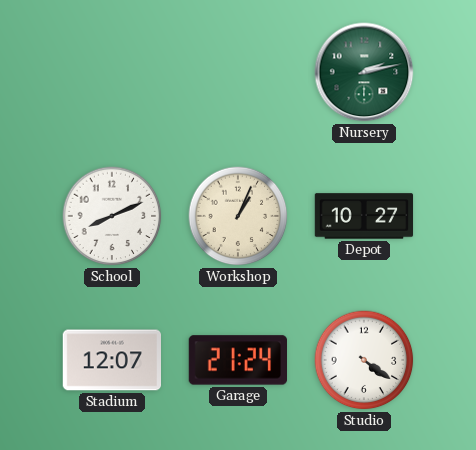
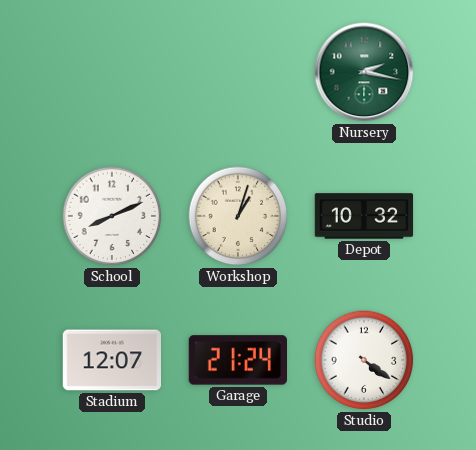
Nursery: 2:13 -> 2:17
Workshop: 1:04 -> 1:03
Depot: 10:27 -> 10:32
